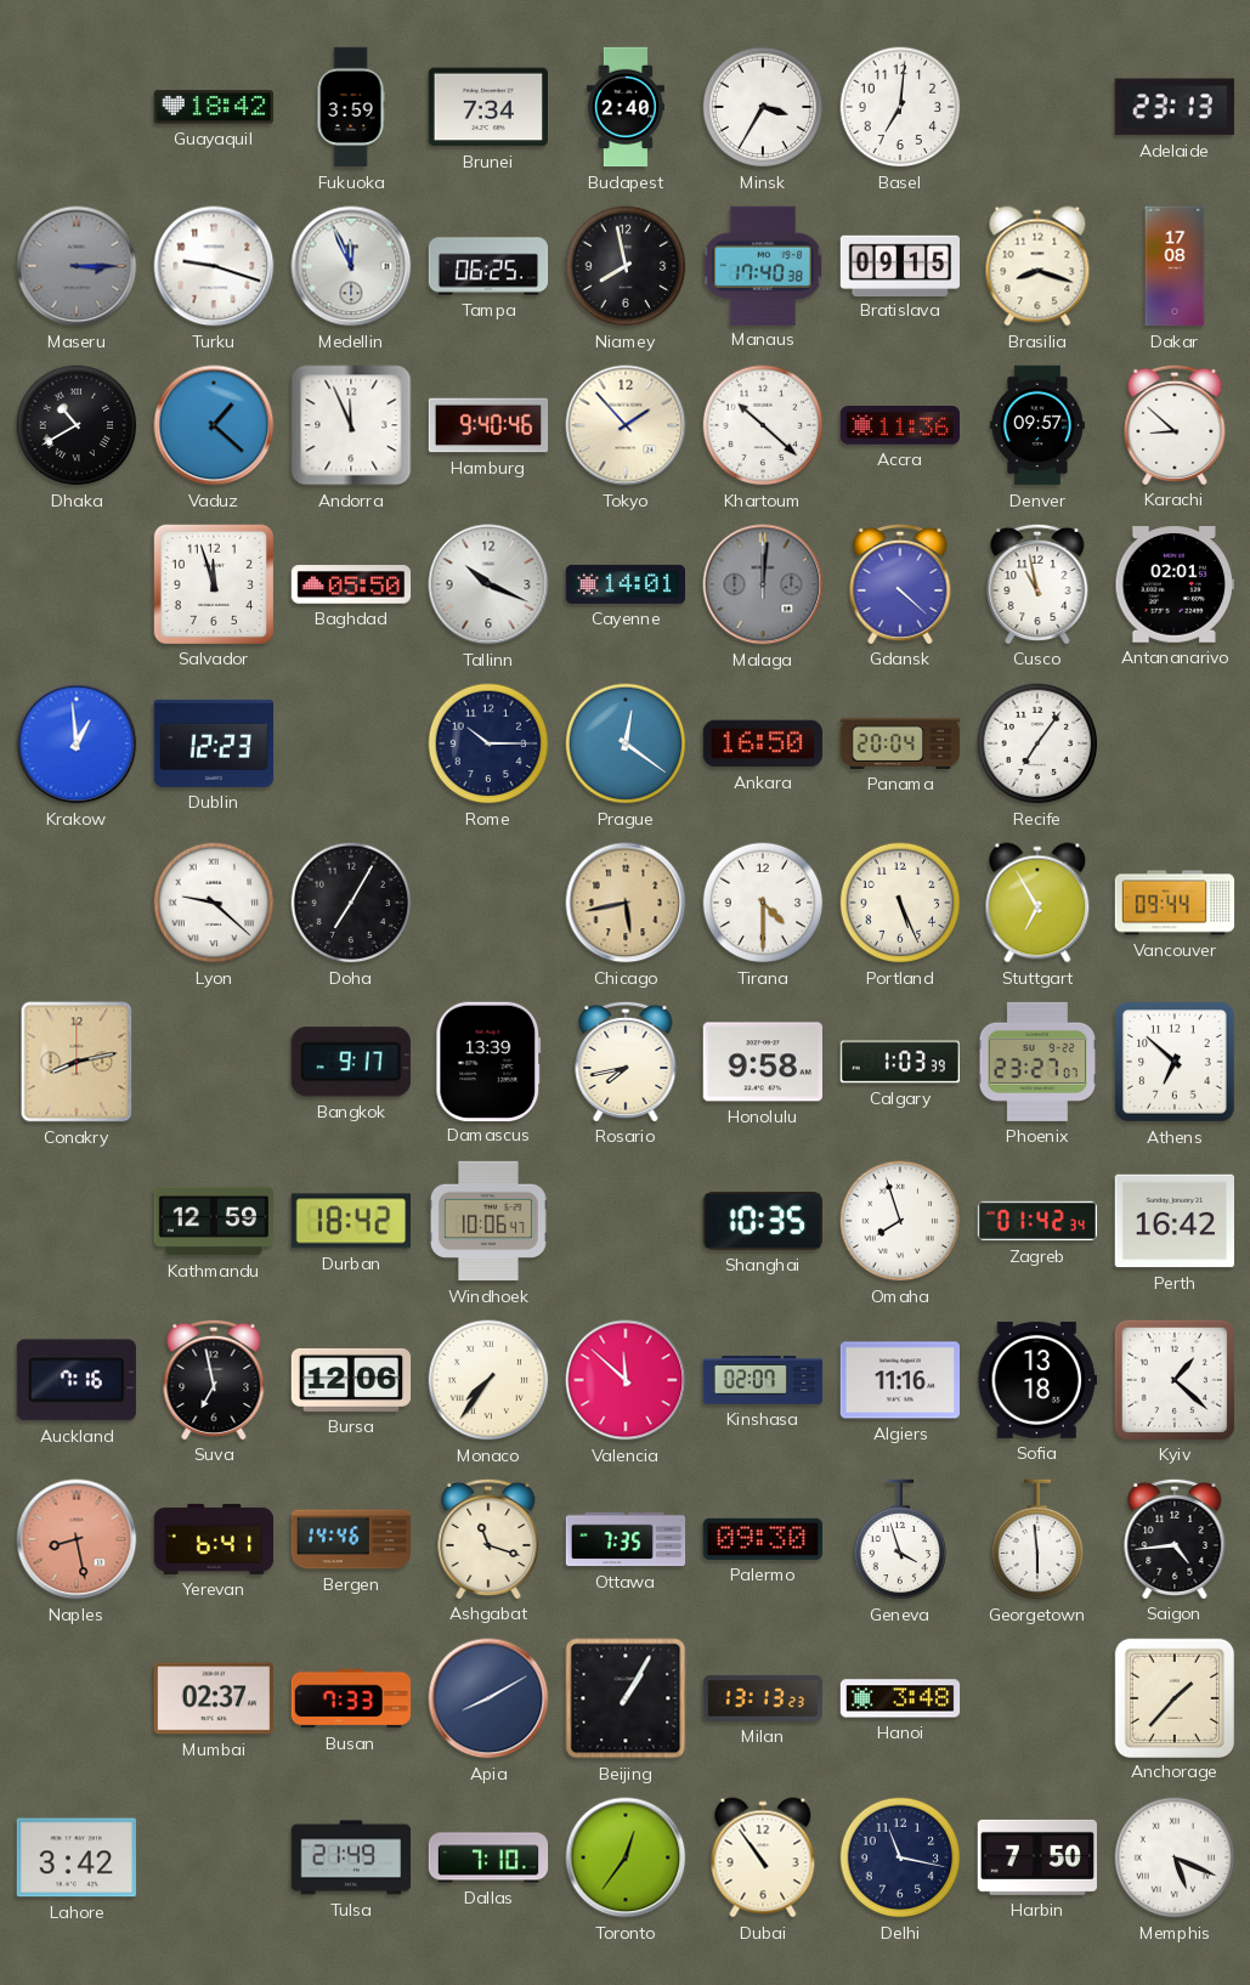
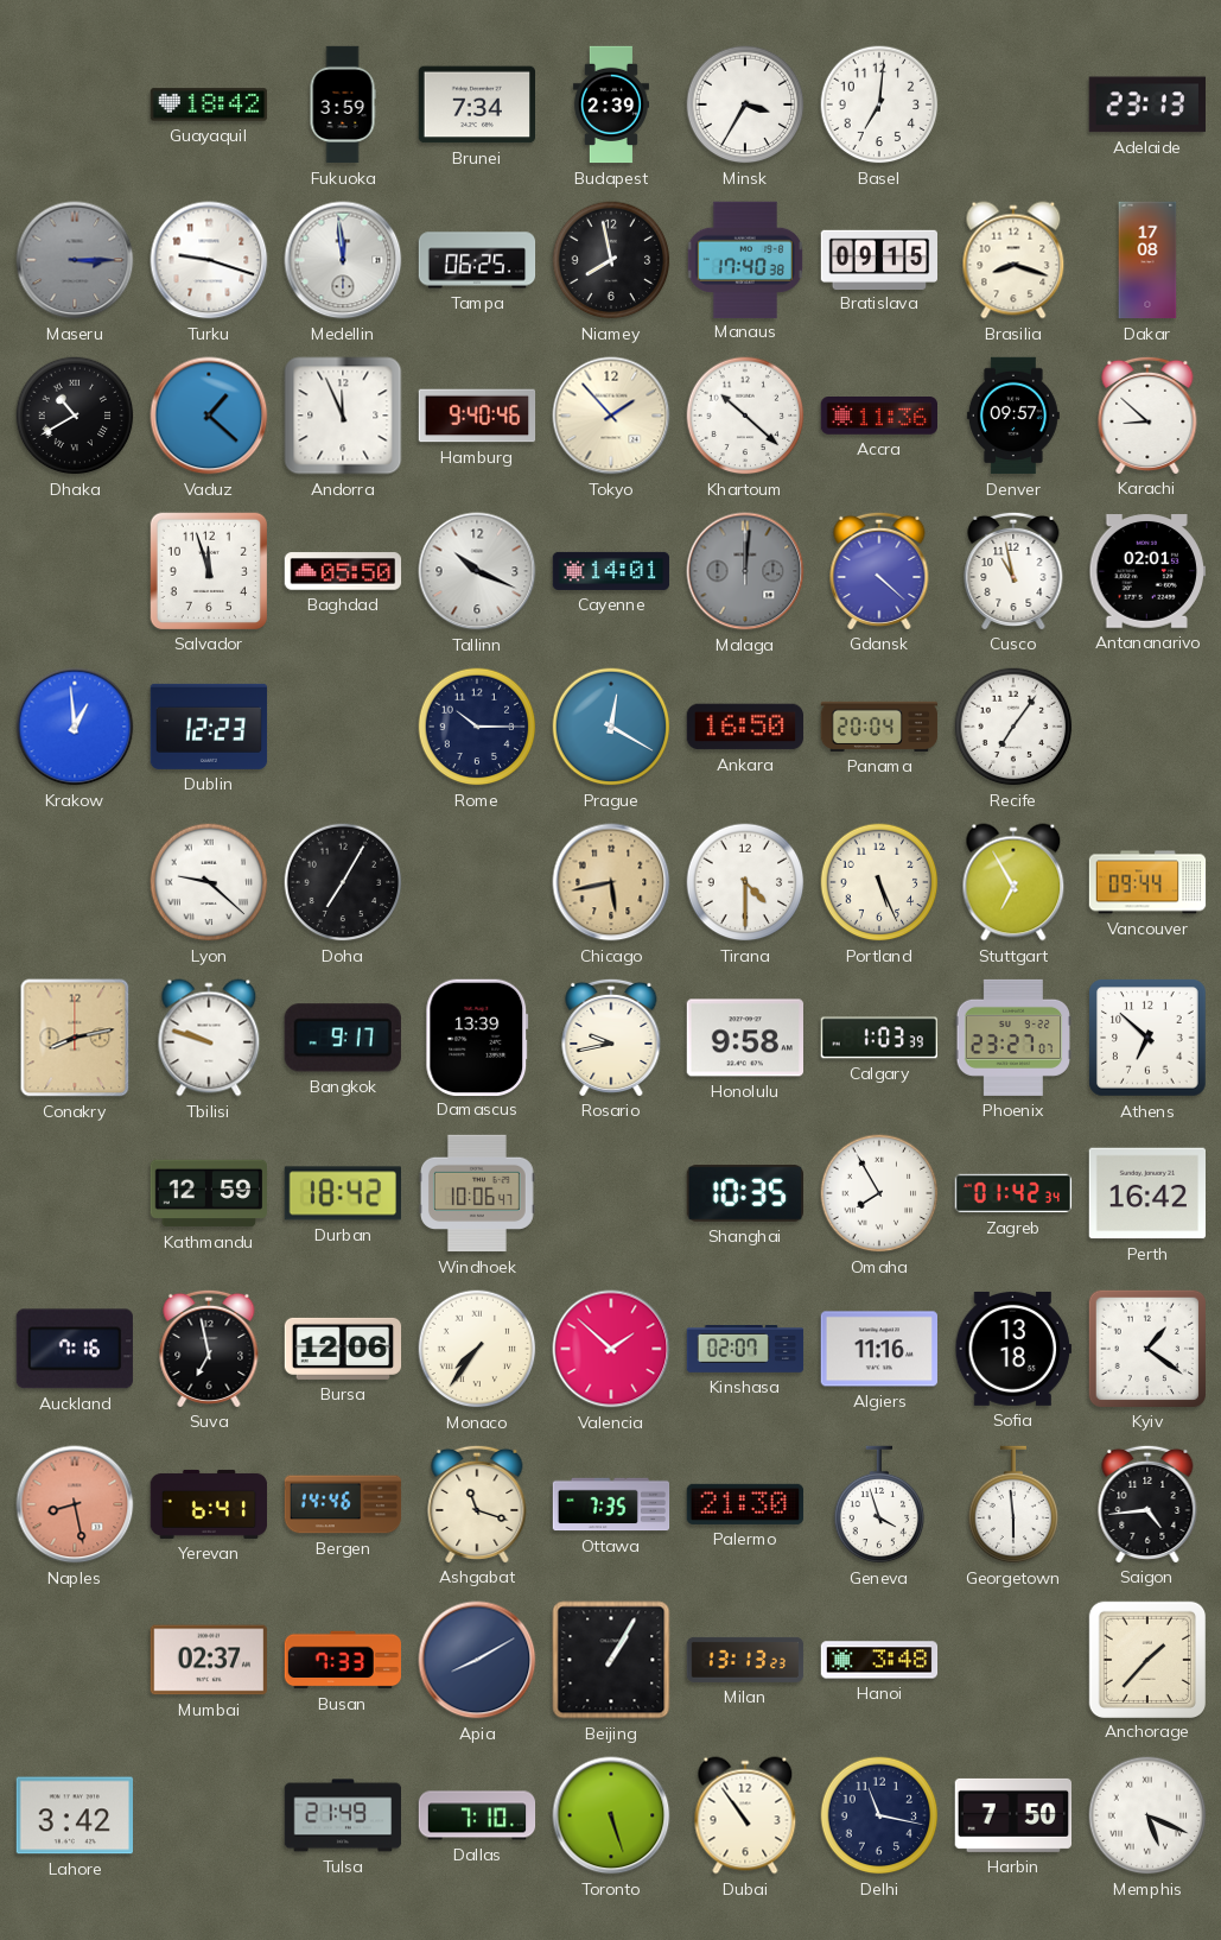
Budapest: 2:40 -> 2:39
Medellin: 11:56 -> 11:59
Prague: 12:21 -> 12:20
Tbilisi: none -> 9:48
Rosario: 7:43 -> 9:43
Omaha: 7:57 -> 7:55
Valencia: 11:52 -> 1:52
Kyiv: 1:22 -> 1:21
Palermo: 09:30 -> 21:30
Toronto: 12:36 -> 5:27
